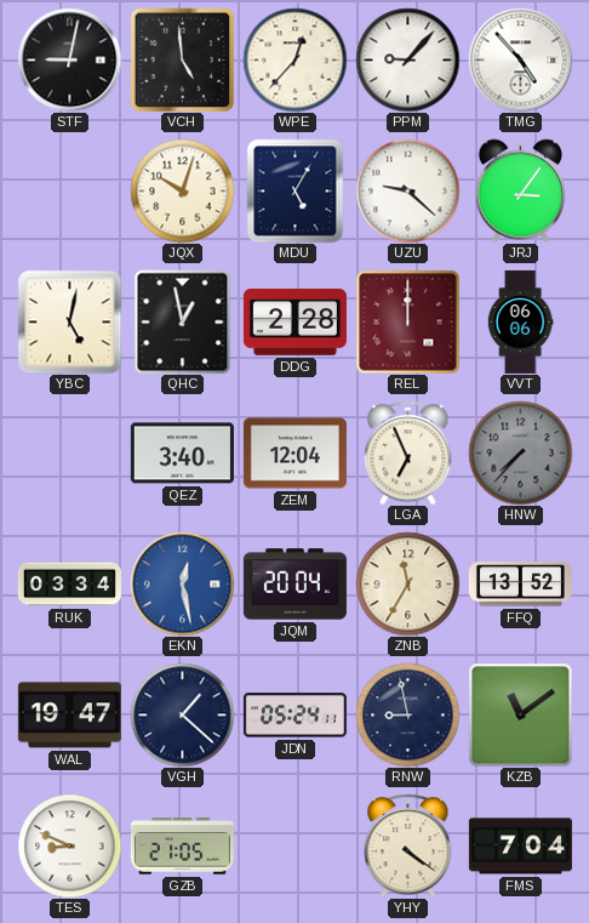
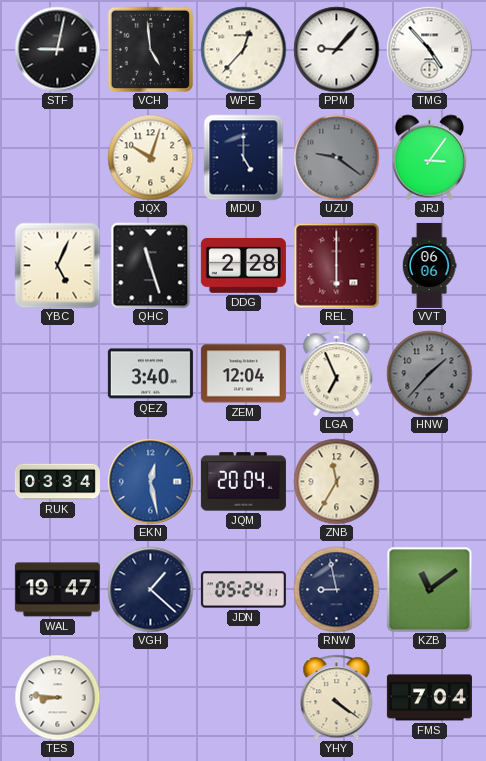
MDU: 5:05 -> 5:00
UZU: 9:22 -> 9:21
UZU dial: white -> grey
YBC: 5:02 -> 5:04
QHC: 12:58 -> 11:27
REL: 12:00 -> 6:00
HNW: 7:37 -> 1:37
FFQ: 13:52 -> none
TES: 8:49 -> 8:46
GZB: 21:05 -> none
